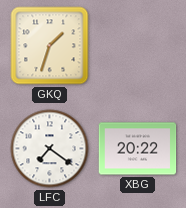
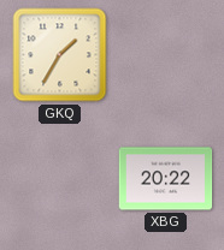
GKQ: 1:33 -> 1:35
LFC: 7:21 -> none
